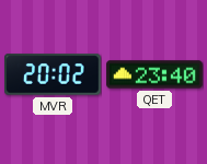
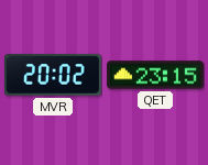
QET: 23:40 -> 23:15
